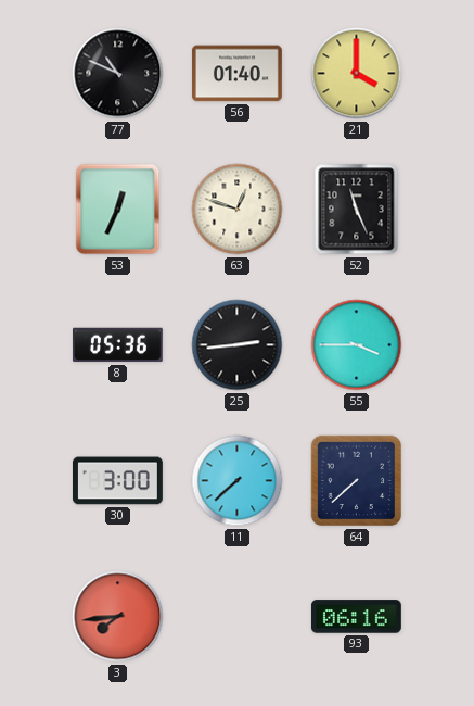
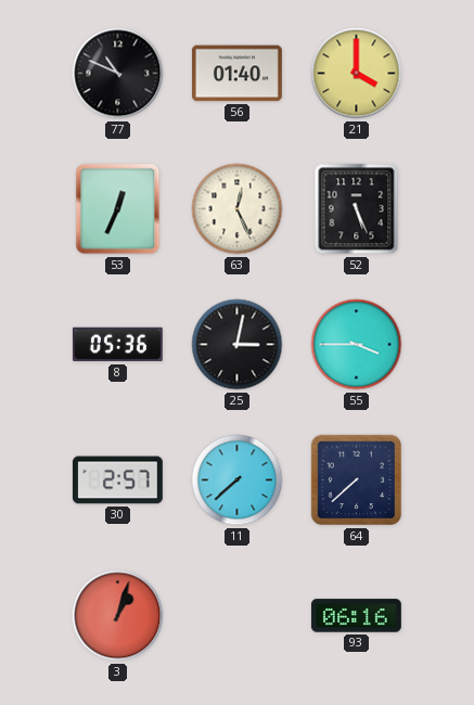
63: 12:48 -> 12:26
52: 11:26 -> 5:26
25: 2:44 -> 3:02
30: 3:00 -> 2:57
3: 7:44 -> 1:03
